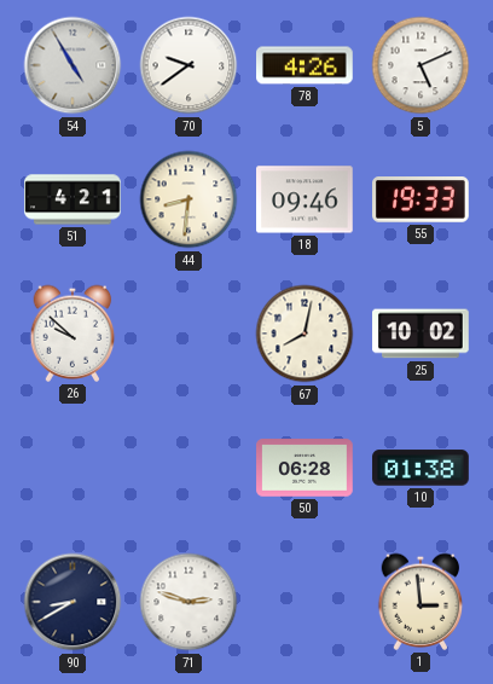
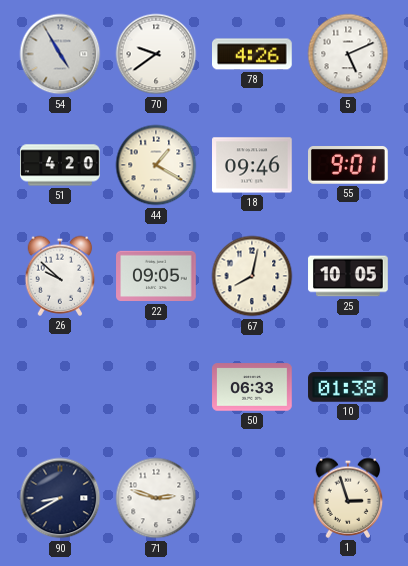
51: 4:21 -> 4:20
44: 8:31 -> 1:20
55: 19:33 -> 9:01
22: none -> 09:05
25: 10:02 -> 10:05
50: 06:28 -> 06:33
1: 2:59 -> 2:57
